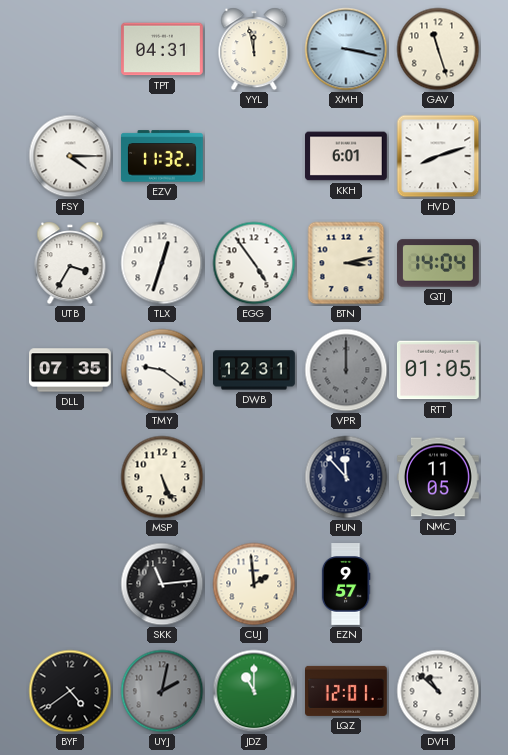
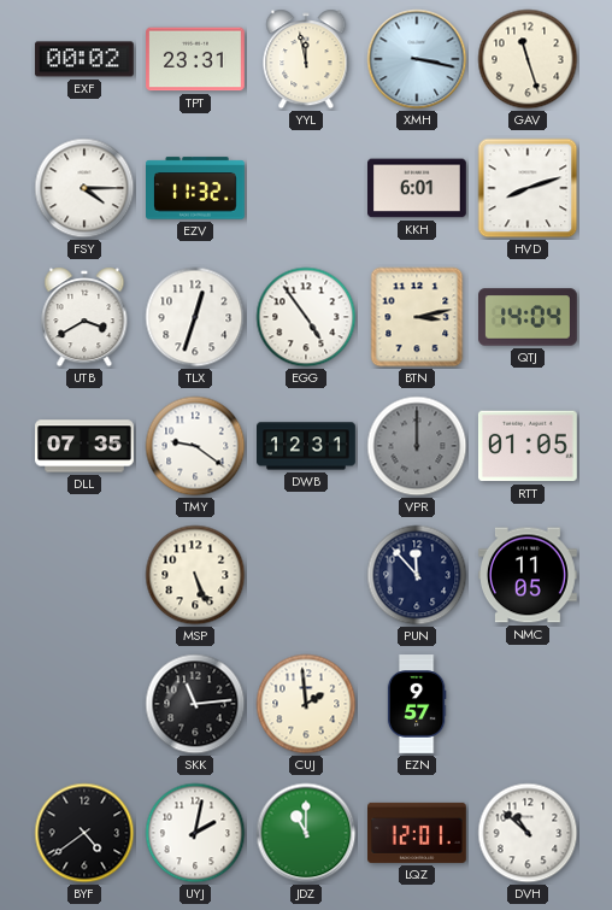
EXF: none -> 00:02
TPT: 04:31 -> 23:31
UTB: 3:35 -> 3:40
UYJ dial: grey -> white
